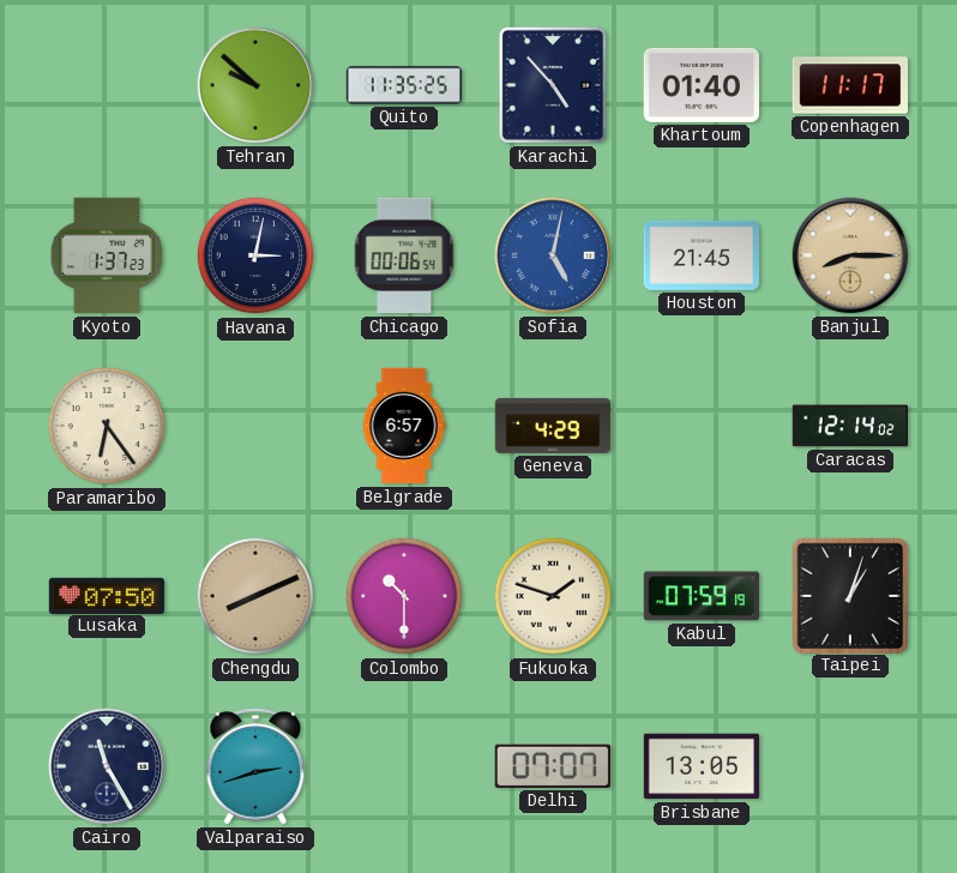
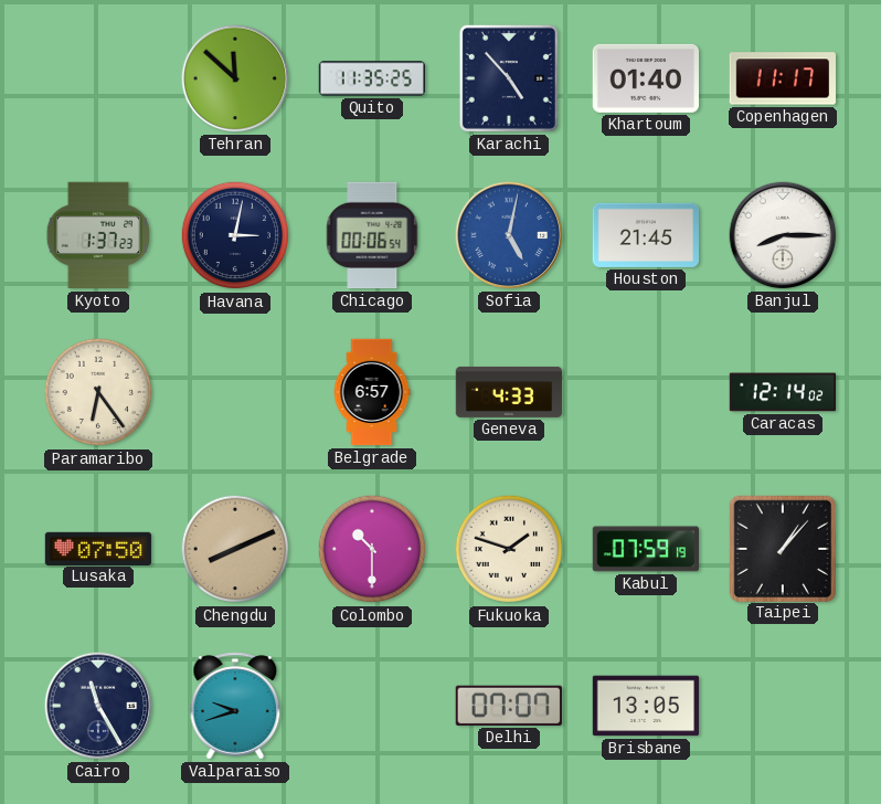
Tehran: 9:52 -> 11:52
Banjul dial: champagne -> white
Geneva: 4:29 -> 4:33
Taipei: 1:03 -> 1:07
Valparaiso: 2:42 -> 9:42
